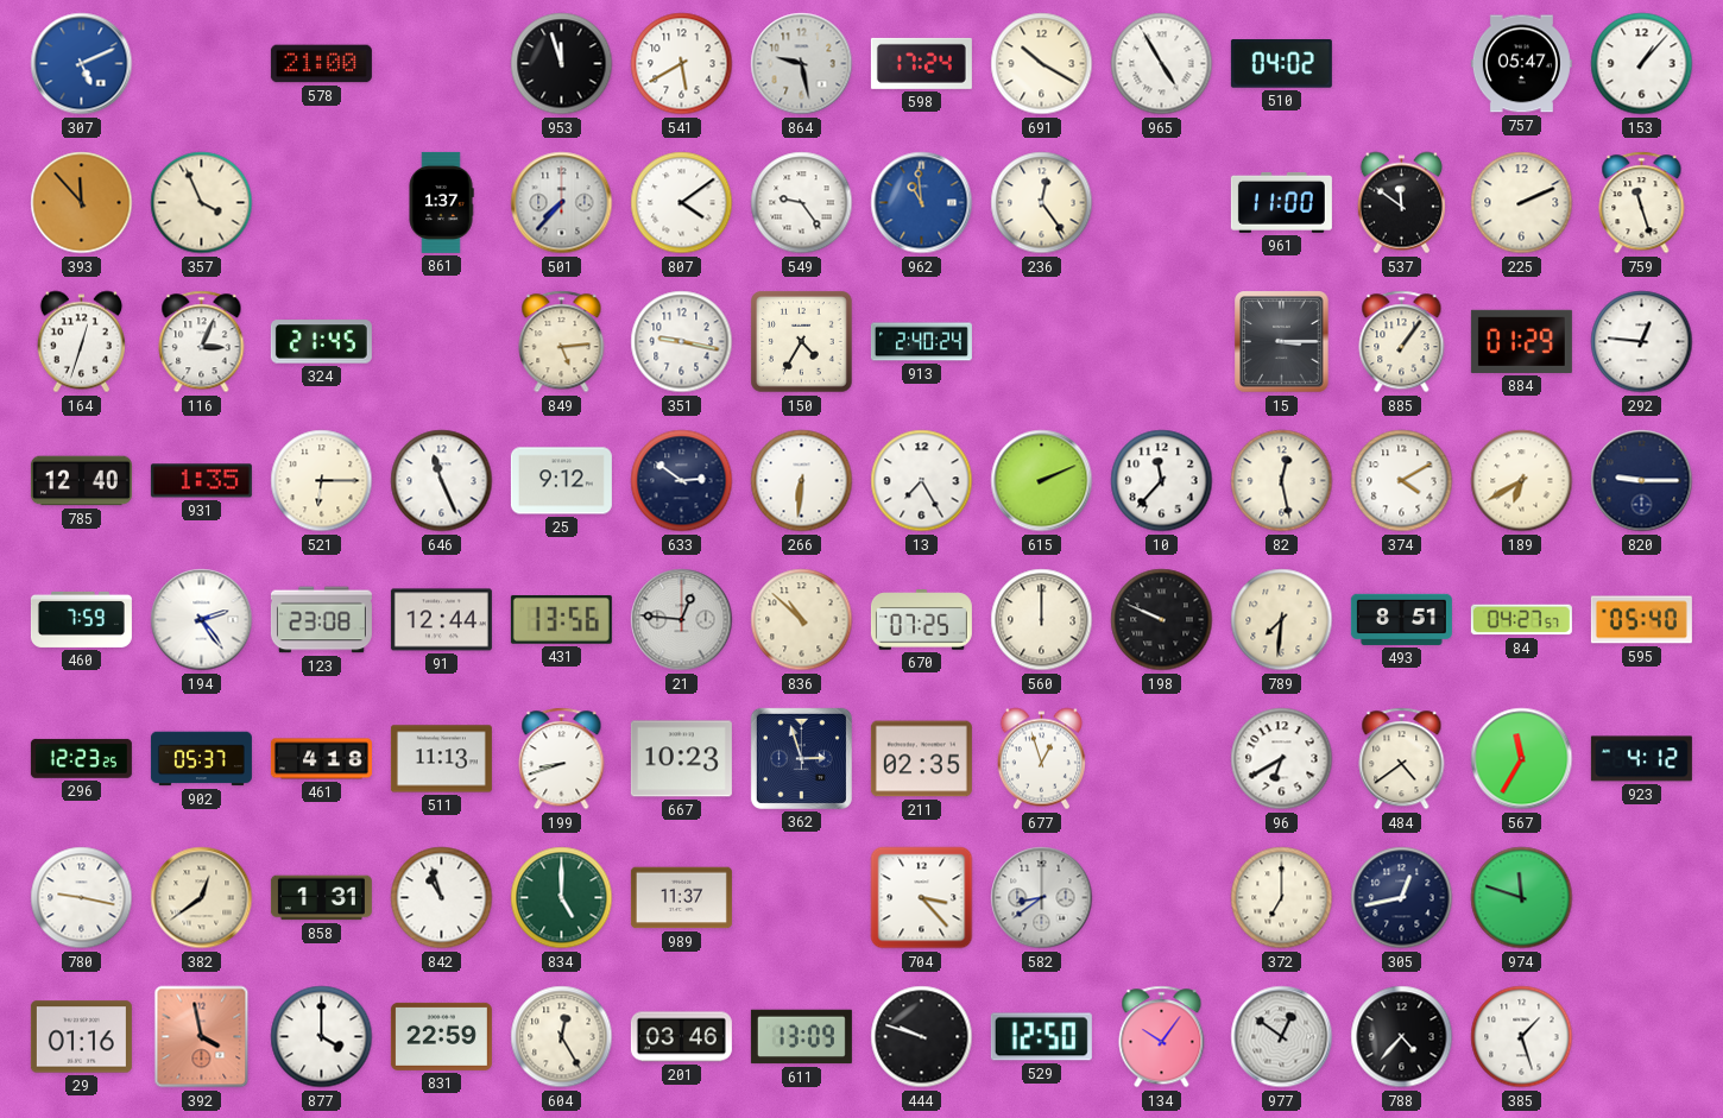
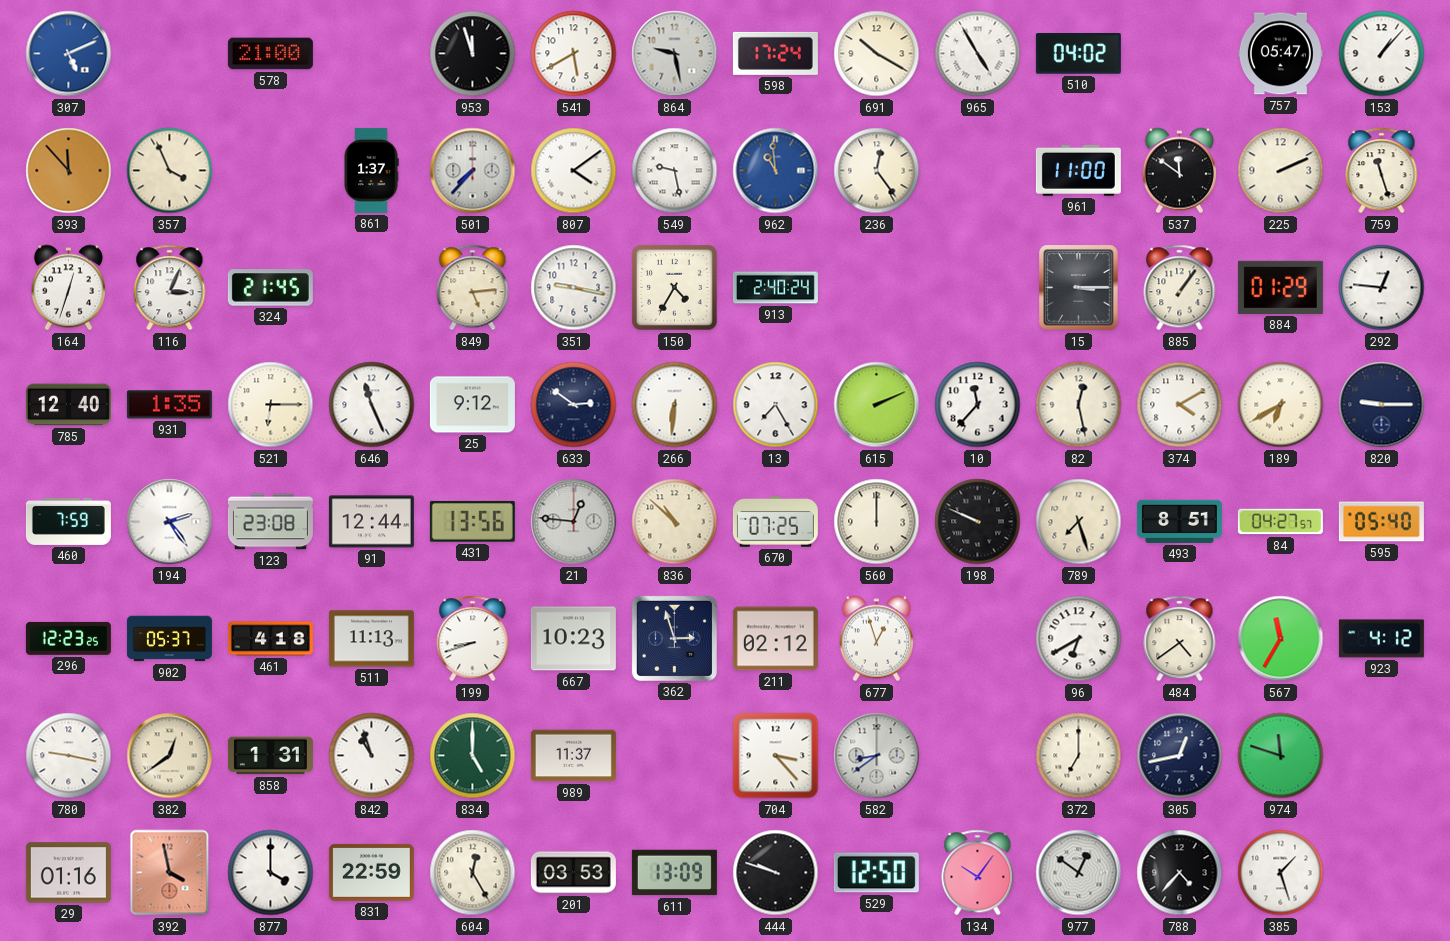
549: 9:24 -> 9:28
789: 7:31 -> 7:27
211: 02:35 -> 02:12
201: 03:46 -> 03:53
